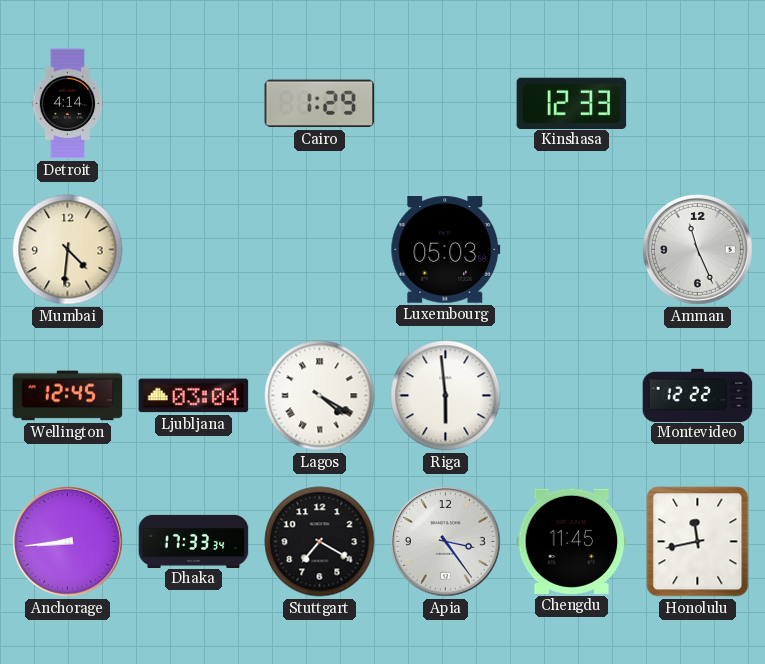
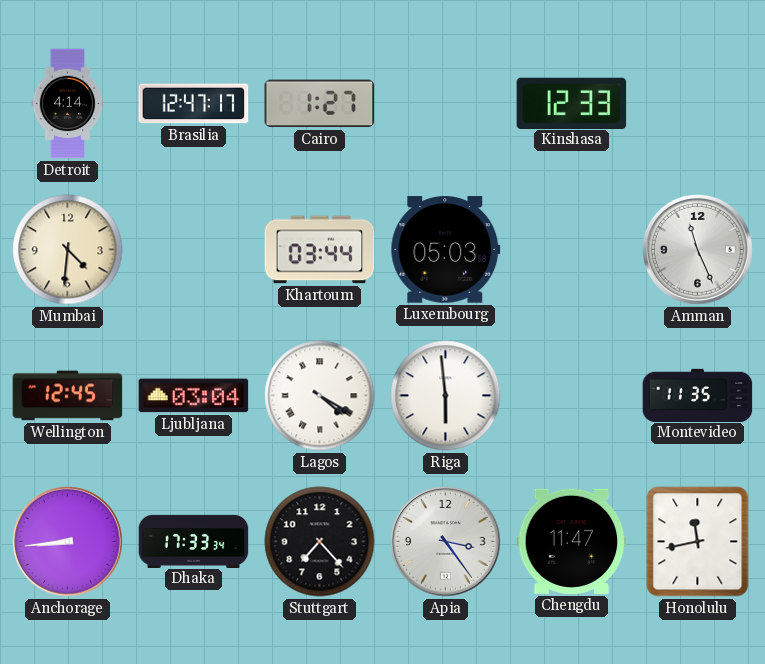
Brasilia: none -> 12:47
Cairo: 1:29 -> 1:27
Khartoum: none -> 03:44
Montevideo: 12:22 -> 11:35
Stuttgart: 7:20 -> 7:23
Chengdu: 11:45 -> 11:47
